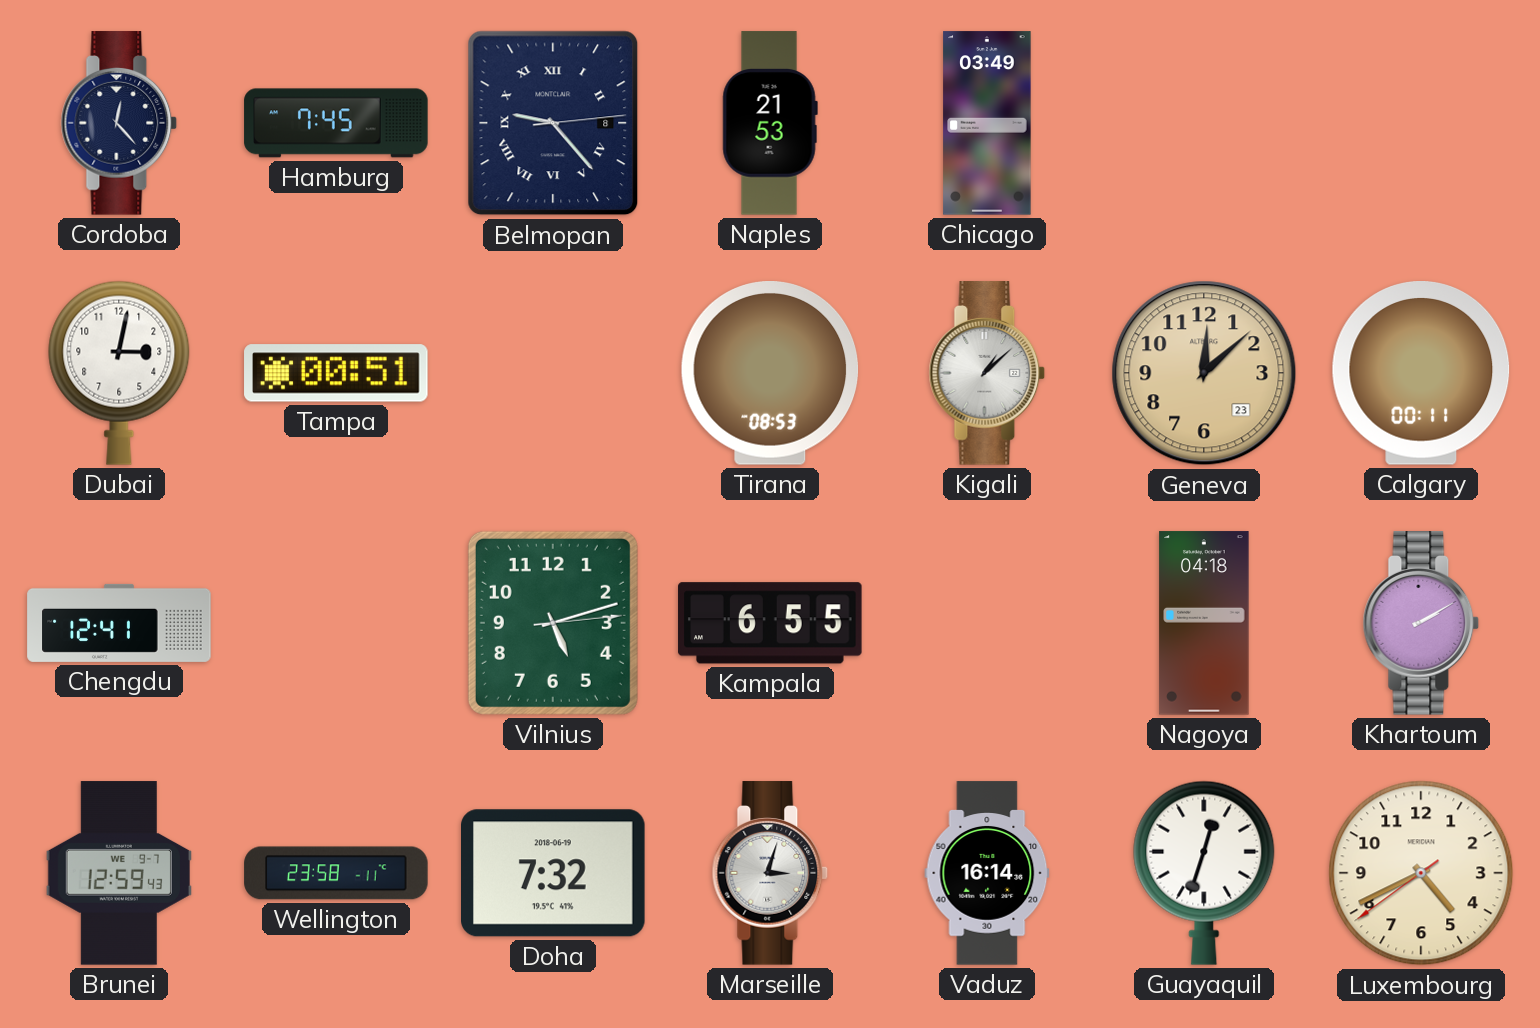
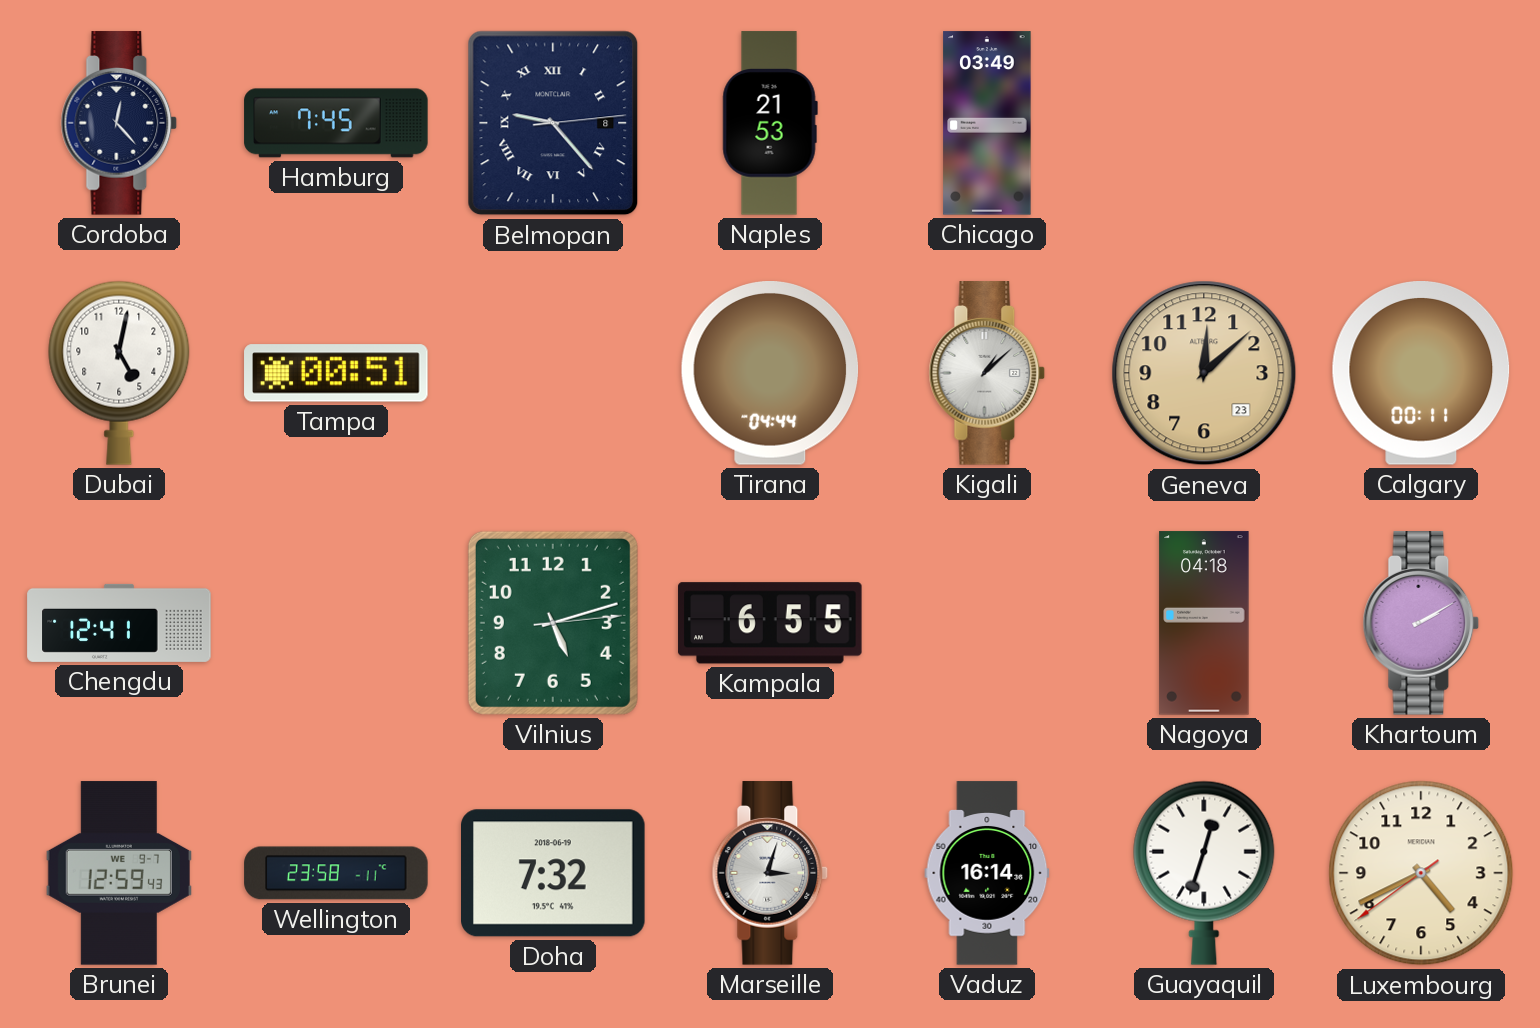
Dubai: 3:02 -> 5:02
Tirana: 08:53 -> 04:44
